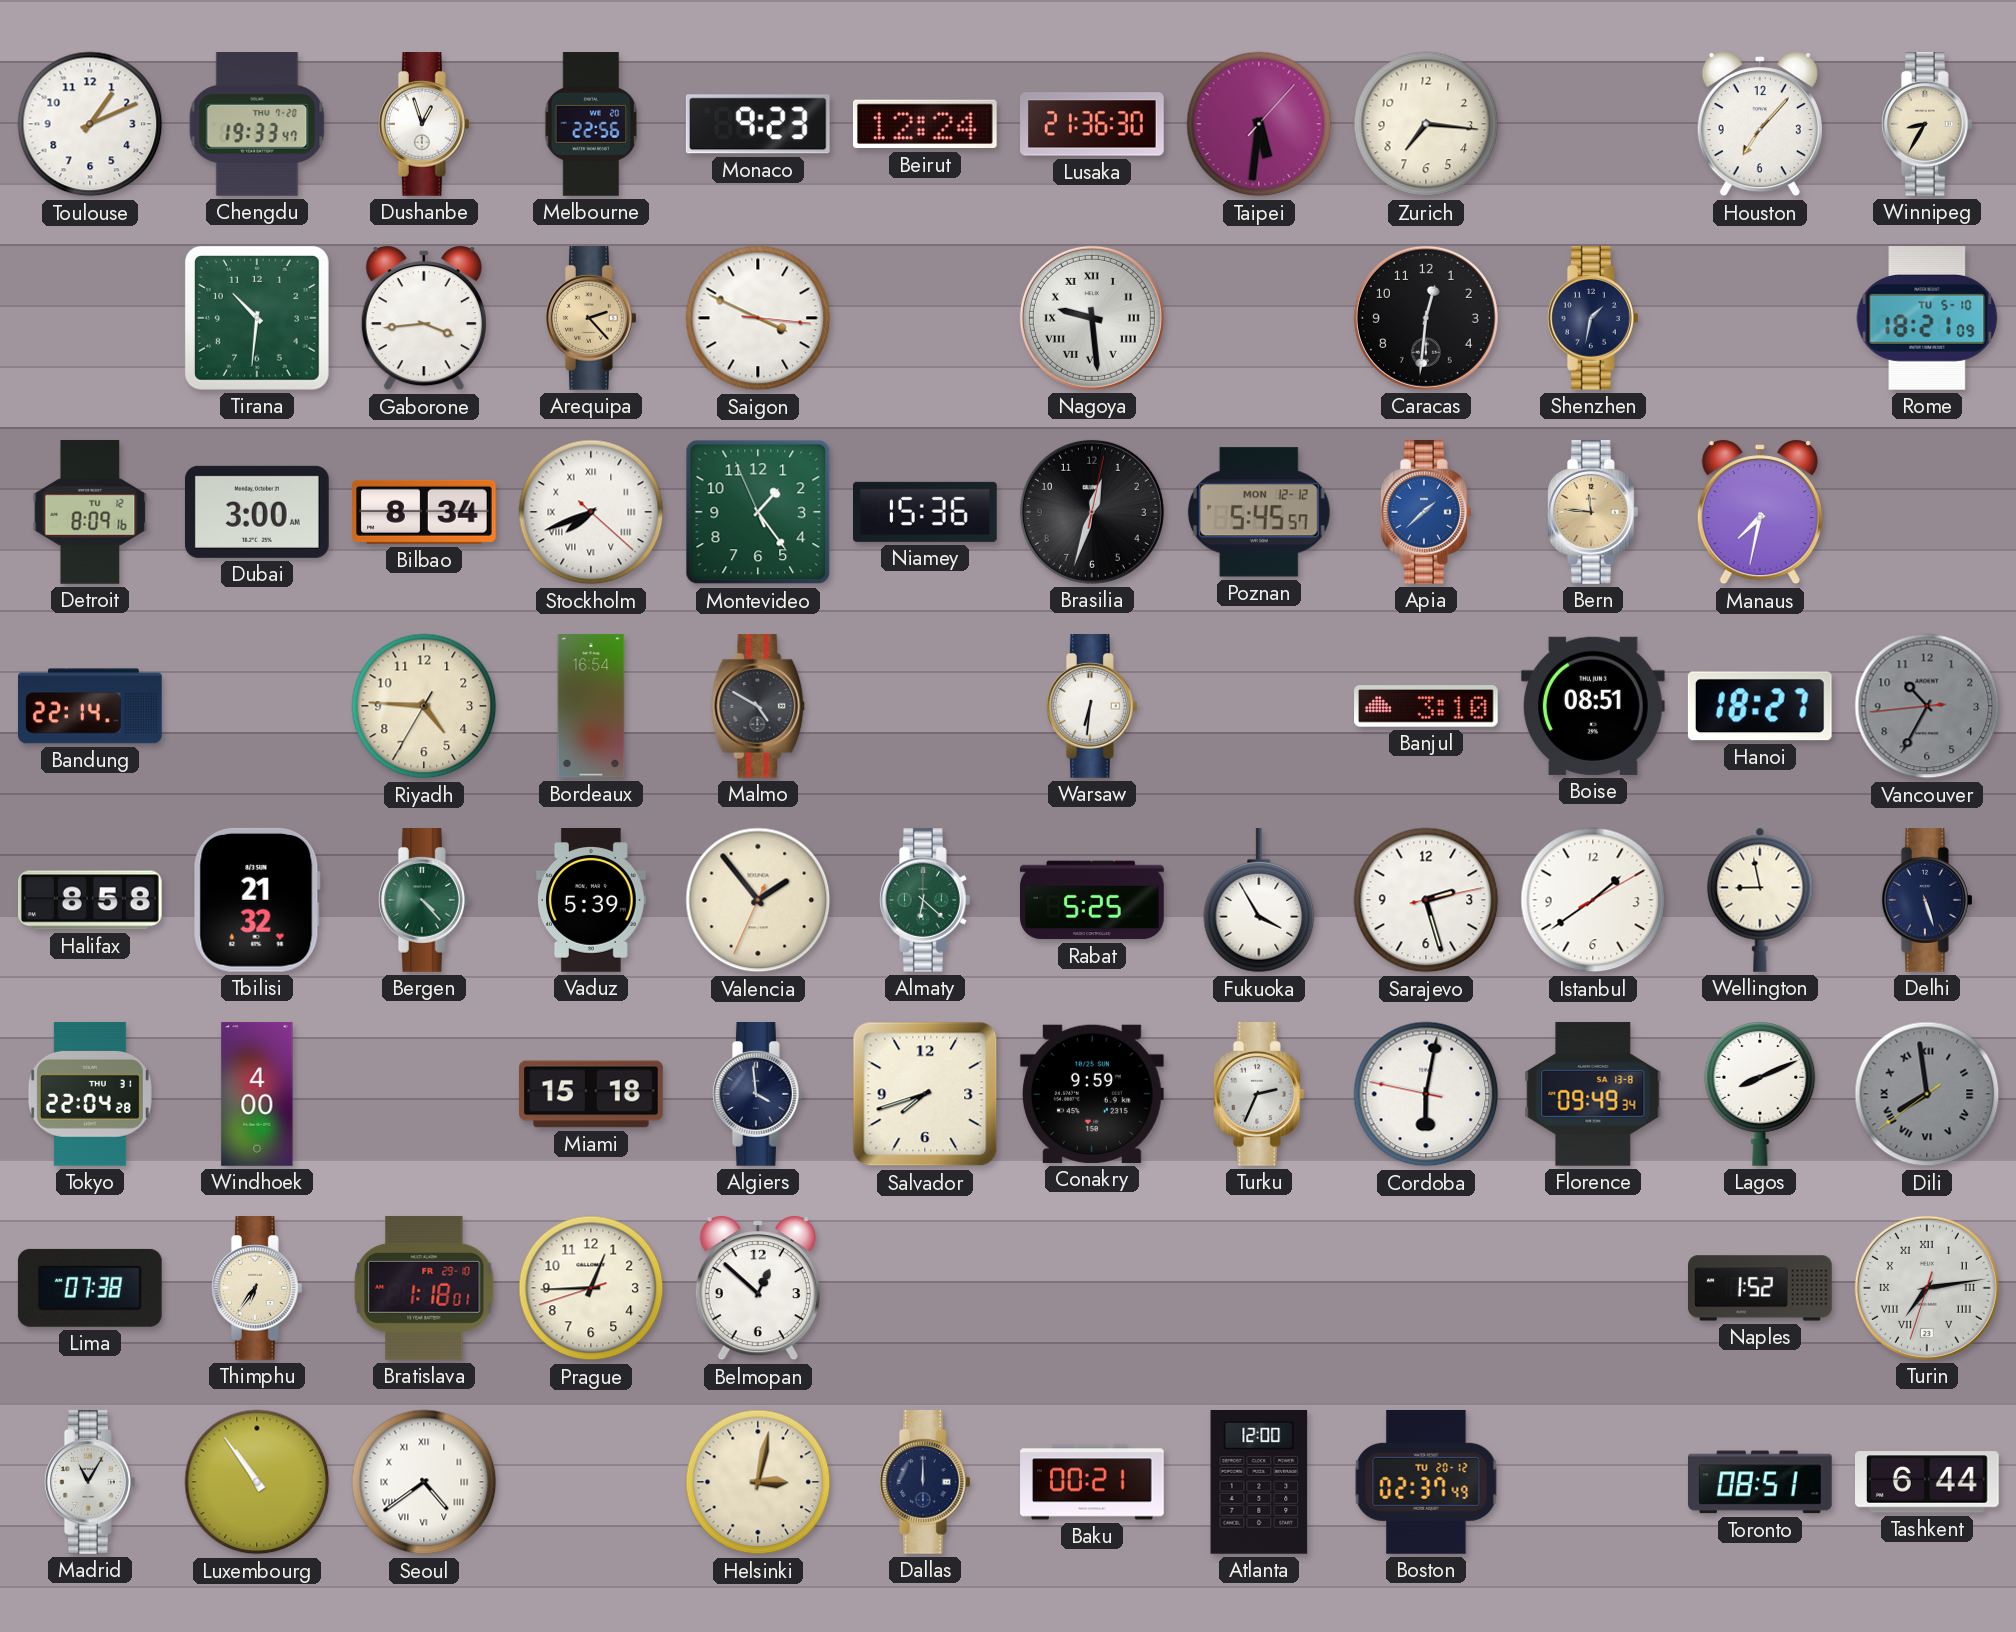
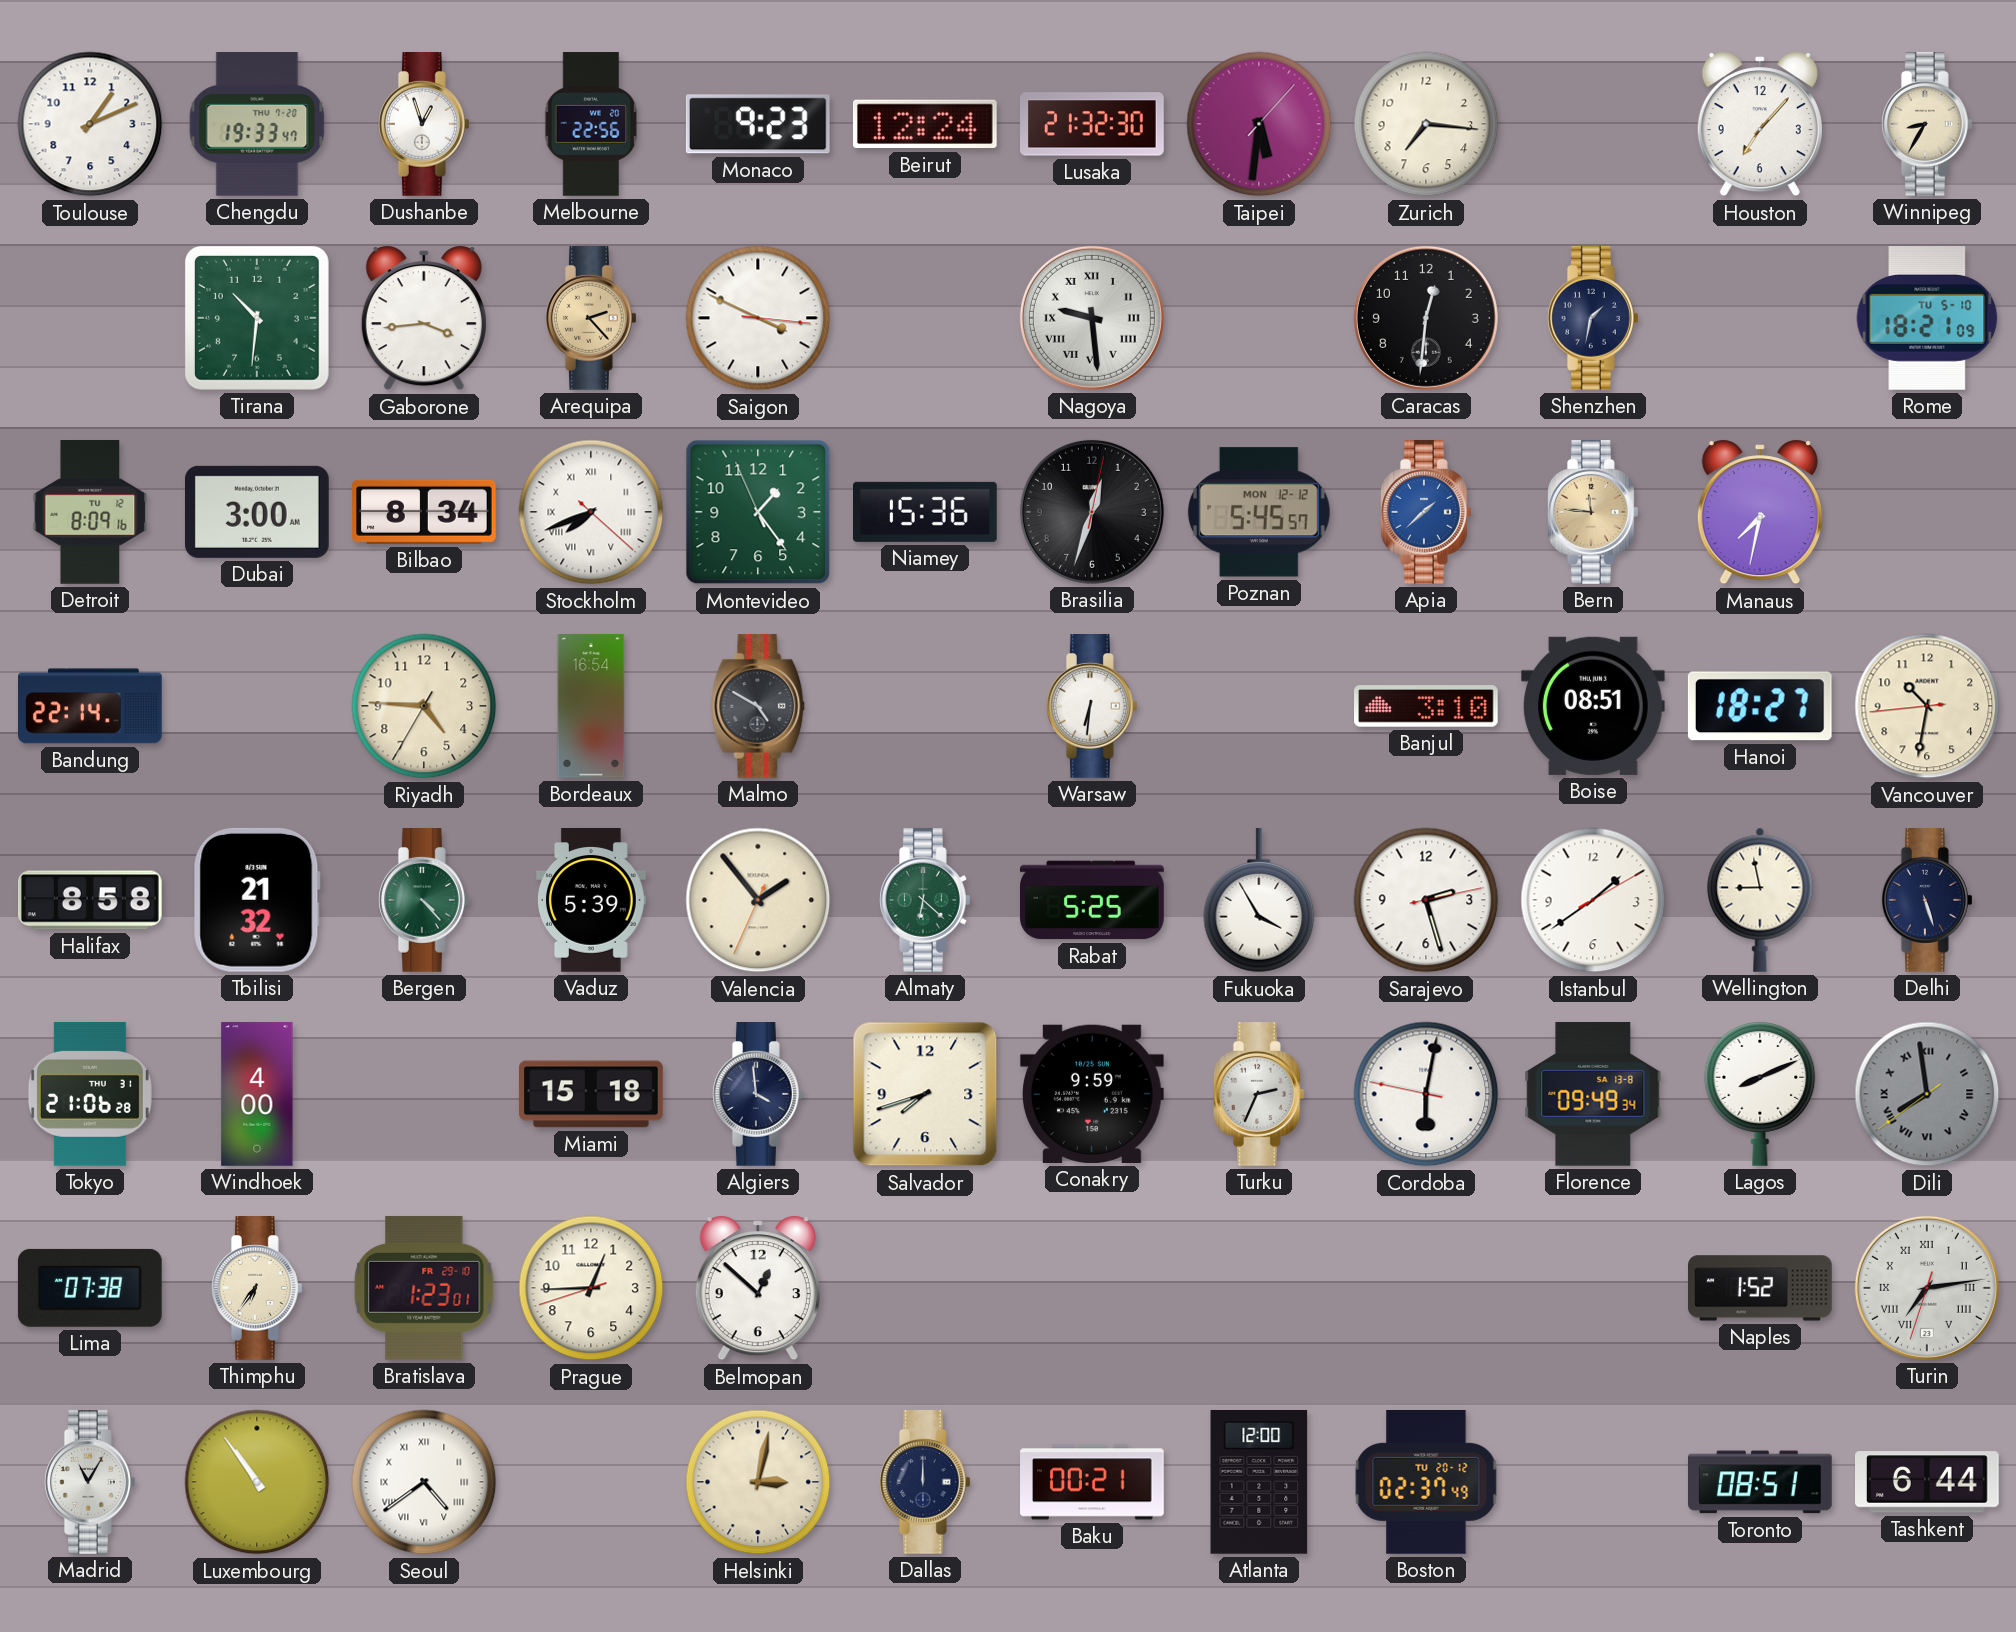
Lusaka: 21:36 -> 21:32
Vancouver: 10:34 -> 10:31
Vancouver dial: grey -> cream
Tokyo: 22:04 -> 21:06
Bratislava: 1:18 -> 1:23
